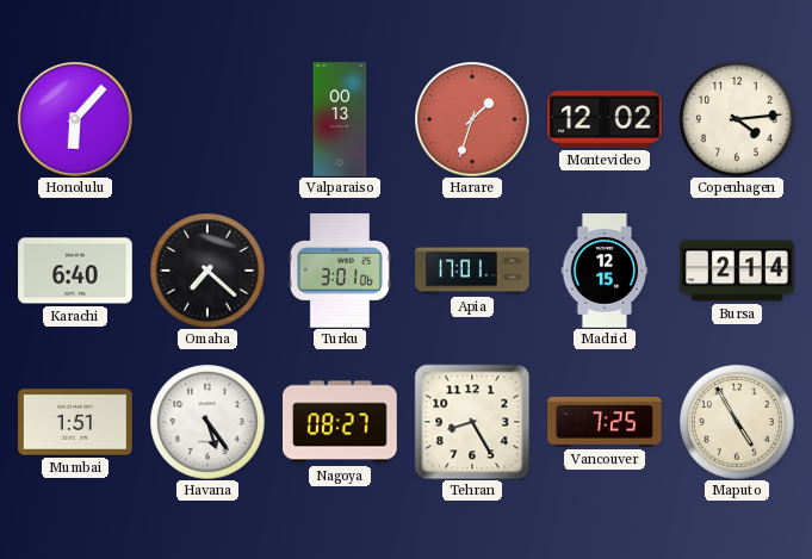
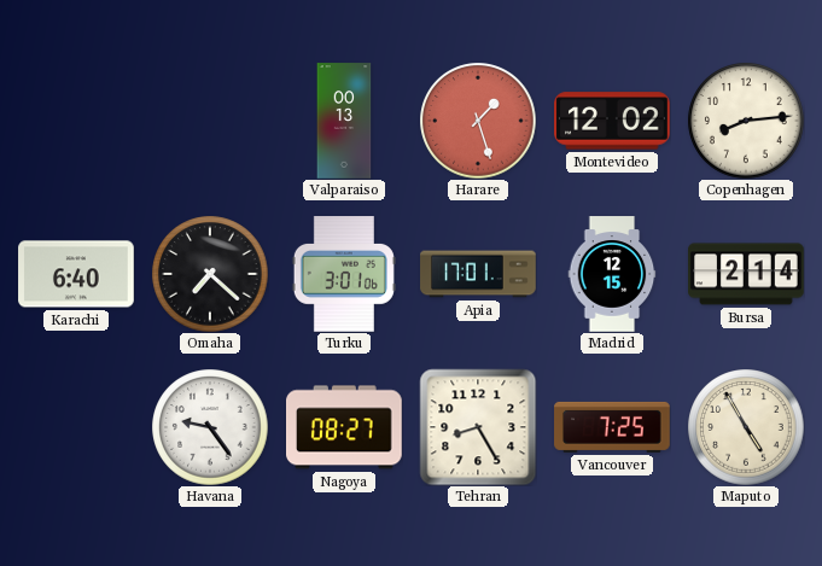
Honolulu: 6:07 -> none
Harare: 1:33 -> 1:27
Copenhagen: 4:14 -> 8:14
Mumbai: 1:51 -> none
Havana: 5:24 -> 9:24
